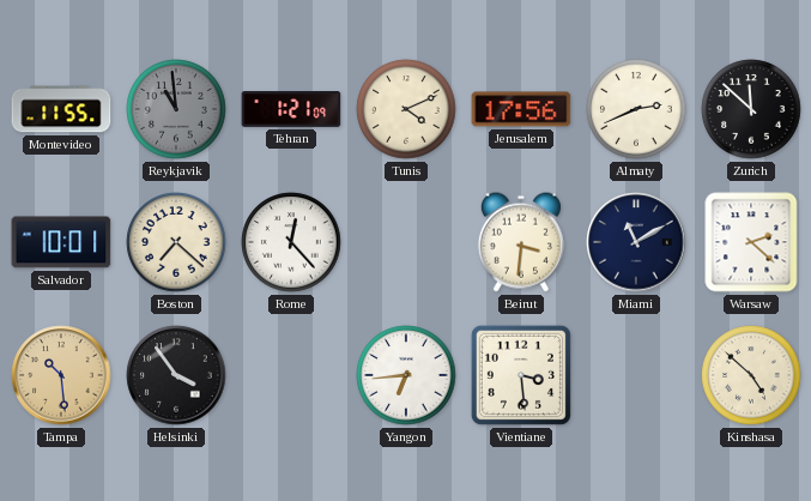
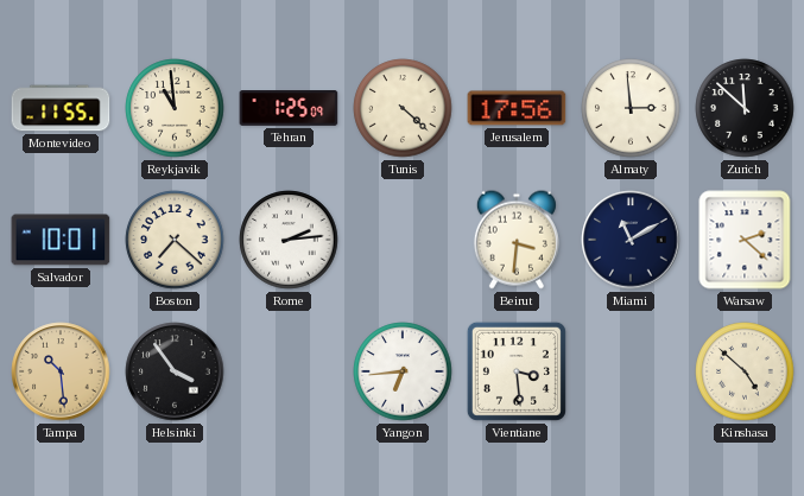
Reykjavik dial: grey -> cream
Tehran: 1:21 -> 1:25
Tunis: 4:11 -> 4:22
Almaty: 2:41 -> 2:59
Rome: 12:23 -> 2:14
